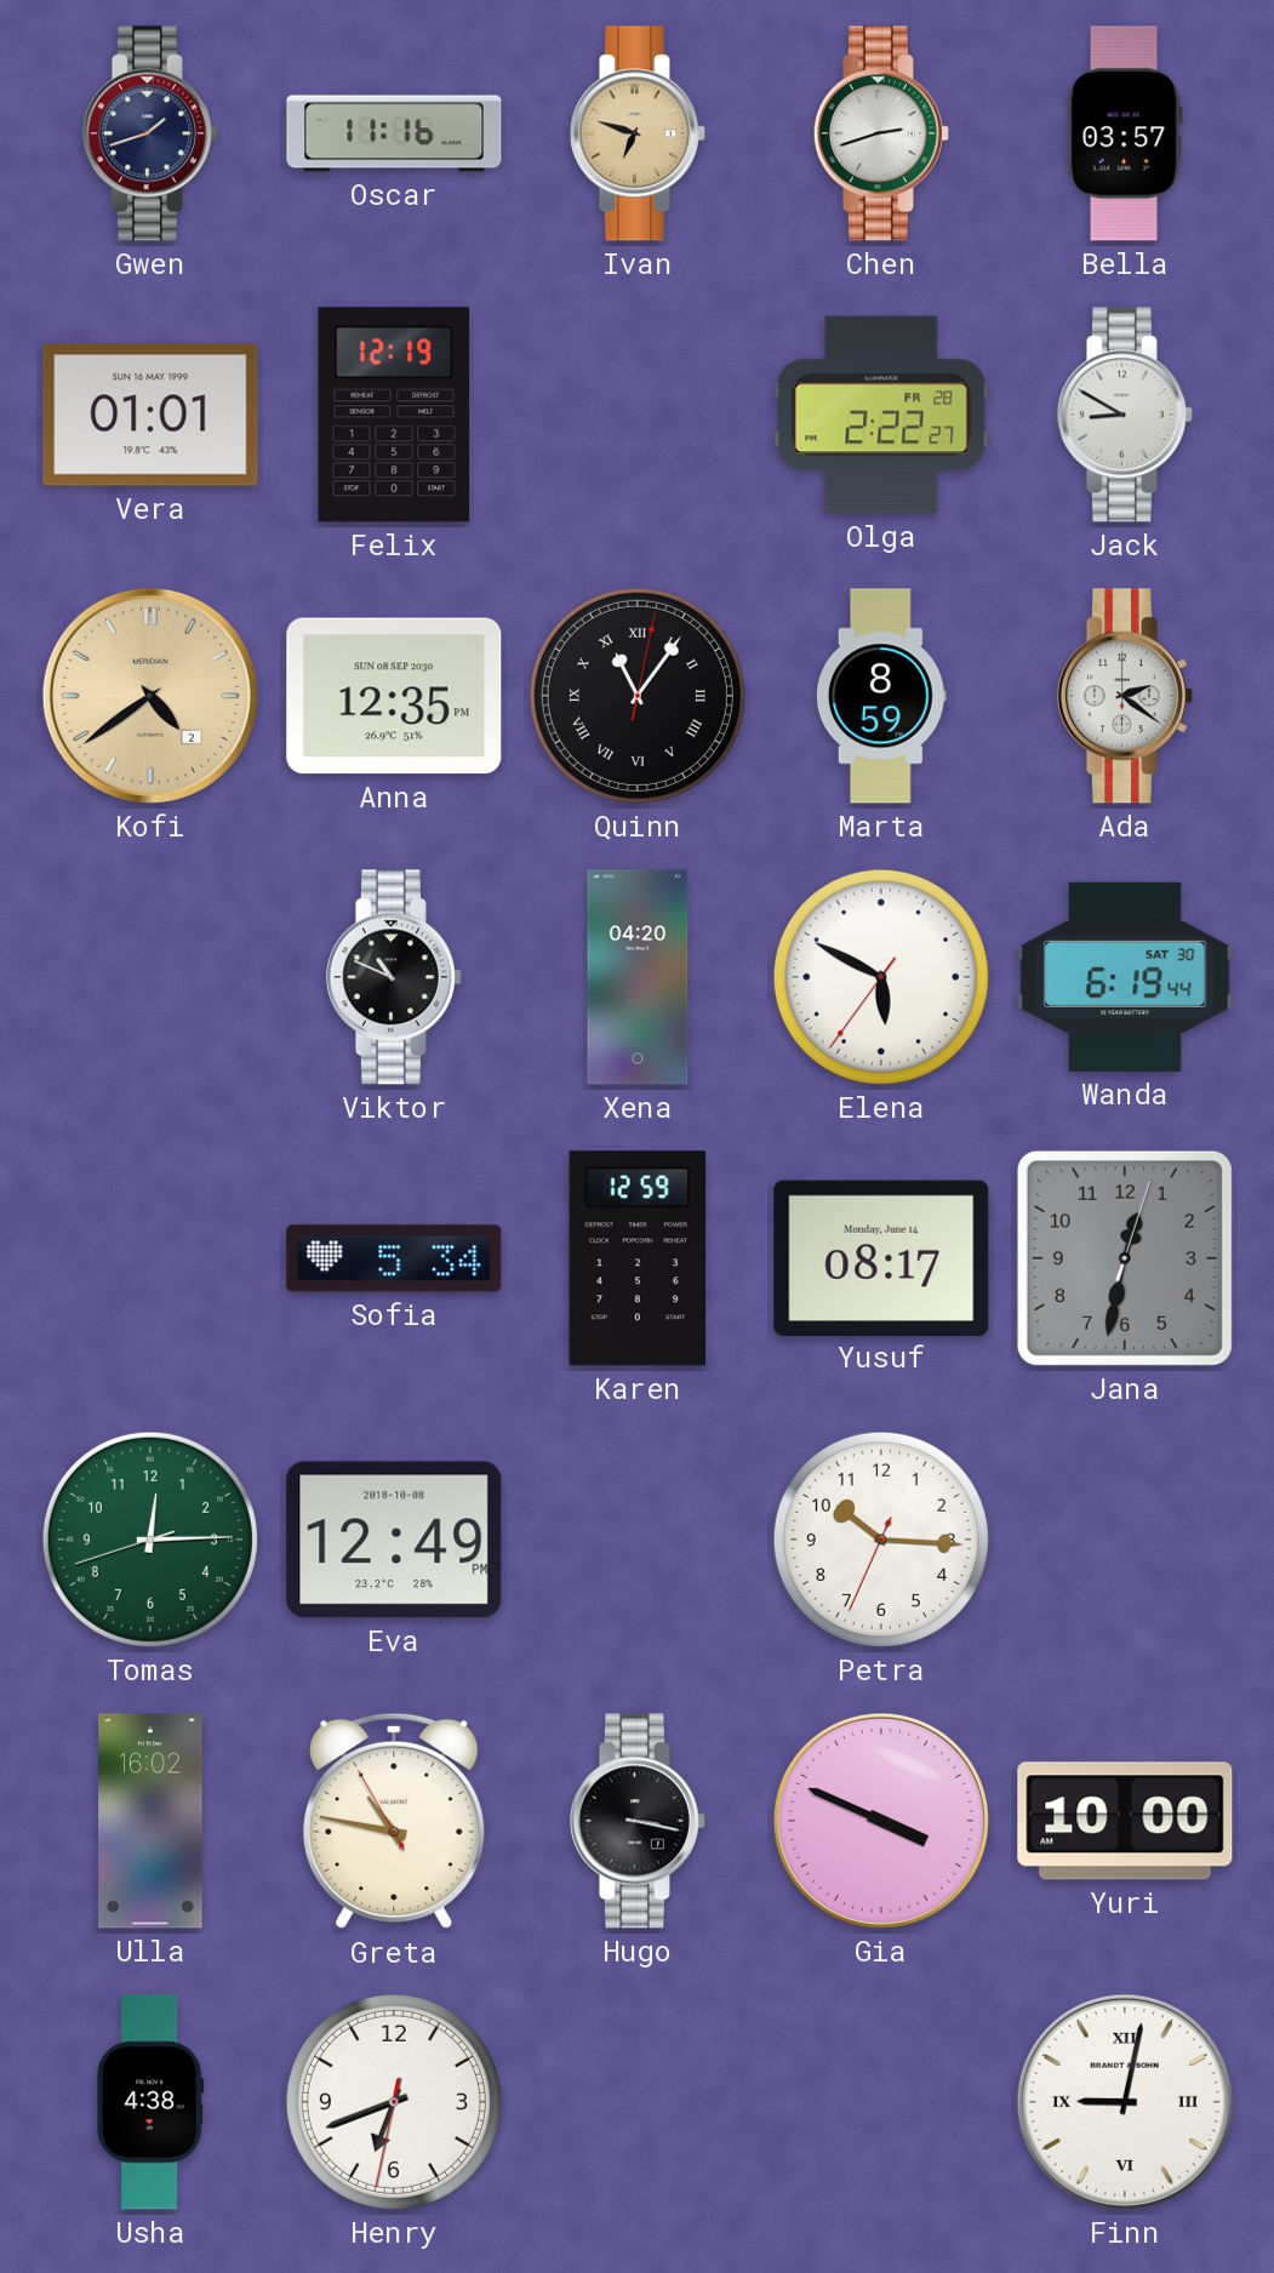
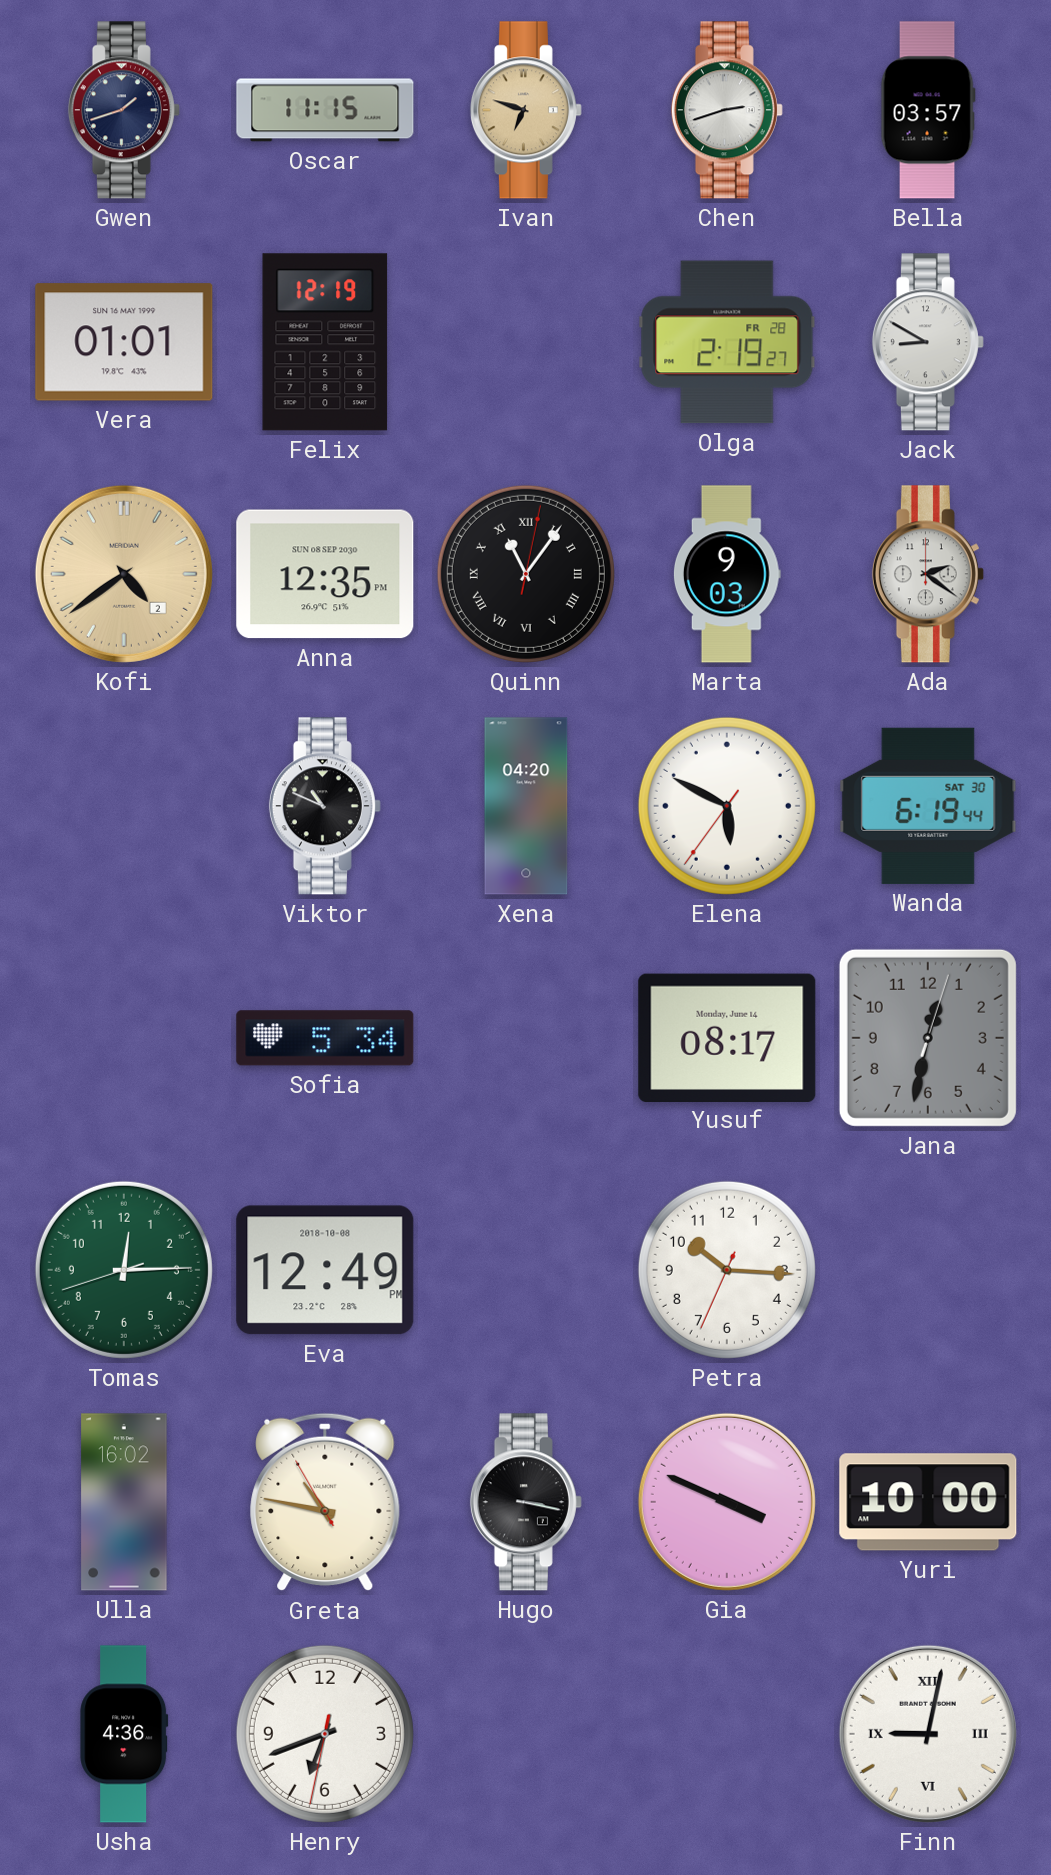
Oscar: 11:16 -> 11:15
Olga: 2:22 -> 2:19
Marta: 8:59 -> 9:03
Karen: 12:59 -> none
Usha: 4:38 -> 4:36
